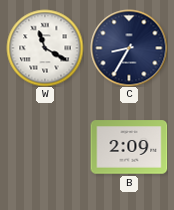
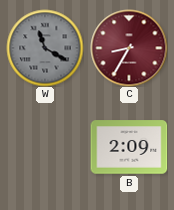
W dial: white -> grey
C dial: navy -> burgundy
